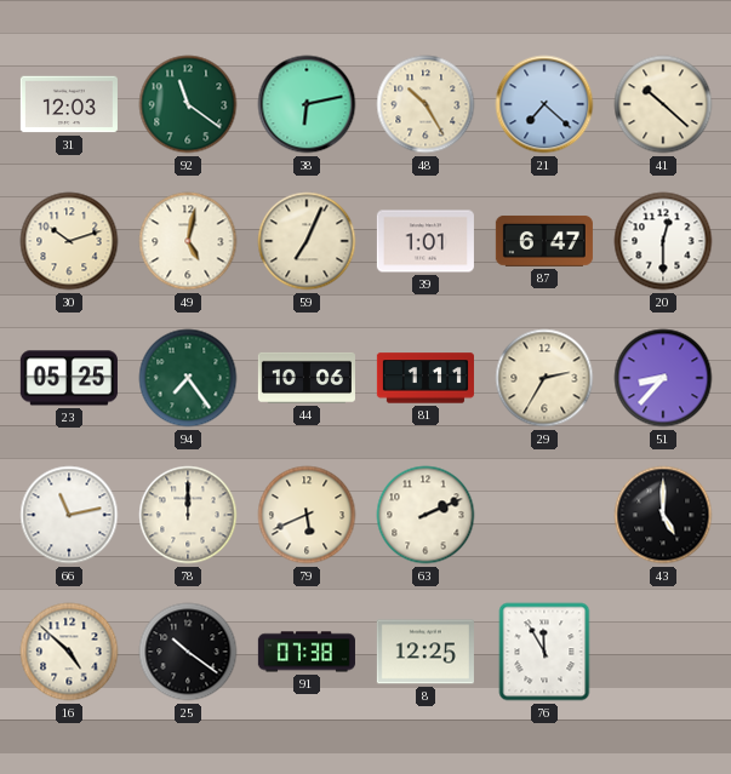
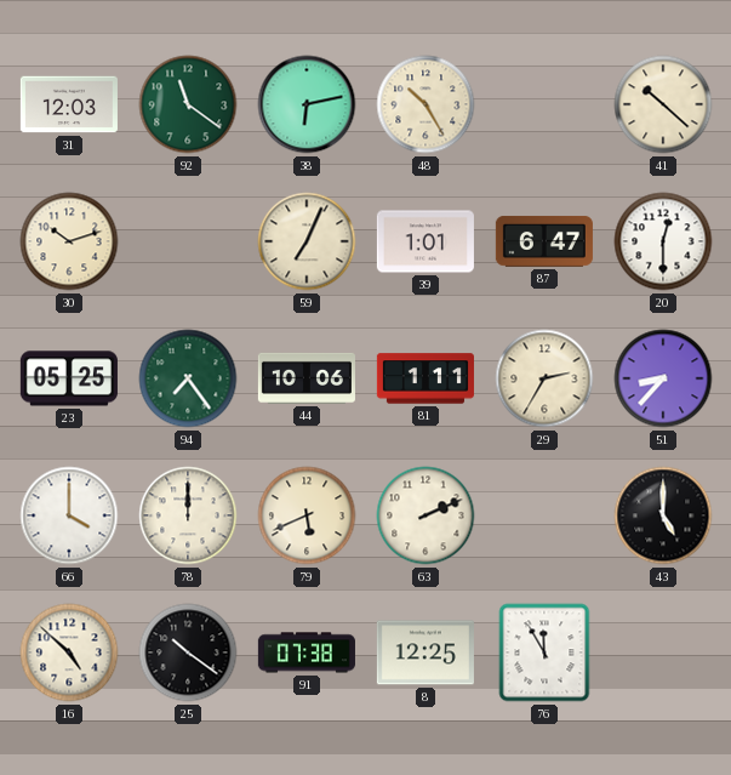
21: 7:22 -> none
49: 5:02 -> none
66: 11:13 -> 4:00
